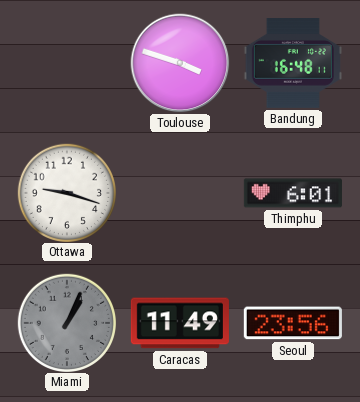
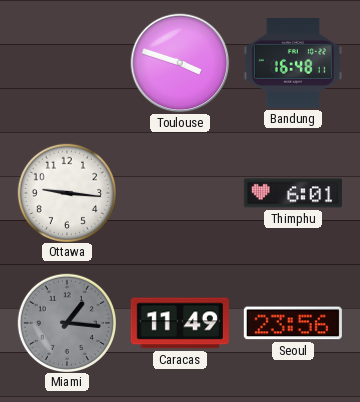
Ottawa: 9:18 -> 9:16
Miami: 1:04 -> 1:16
